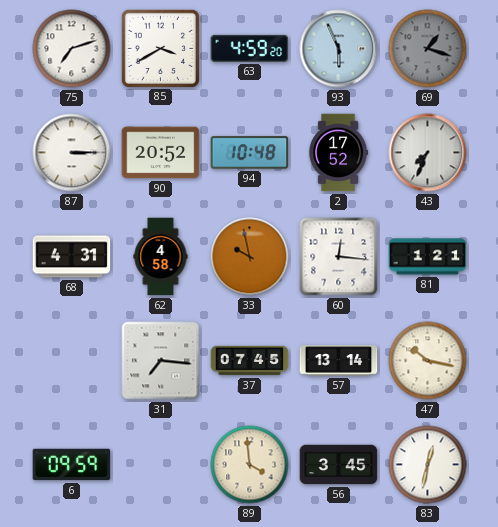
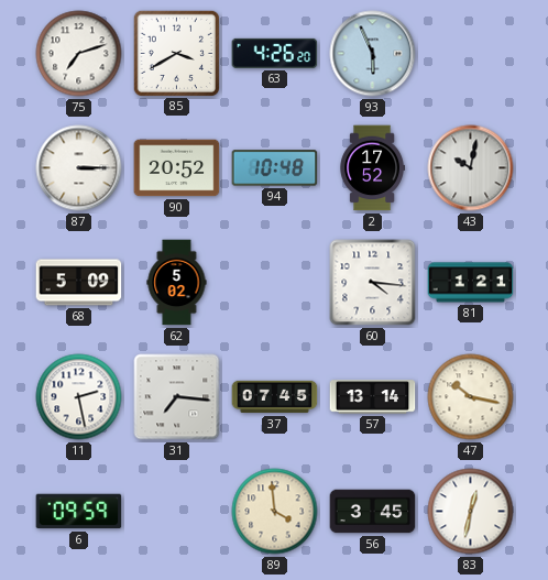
63: 4:59 -> 4:26
69: 1:18 -> none
43: 7:34 -> 10:02
68: 4:31 -> 5:09
62: 4:58 -> 5:02
33: 9:58 -> none
60: 12:16 -> 4:16
11: none -> 2:28
